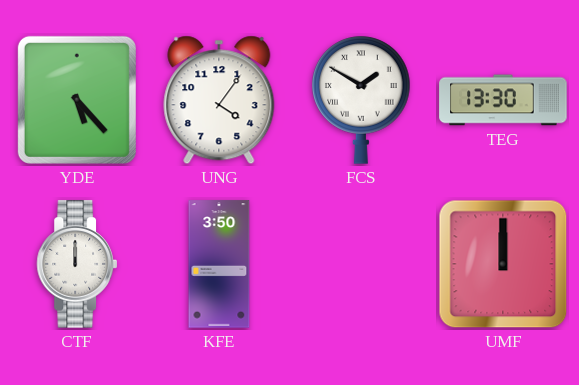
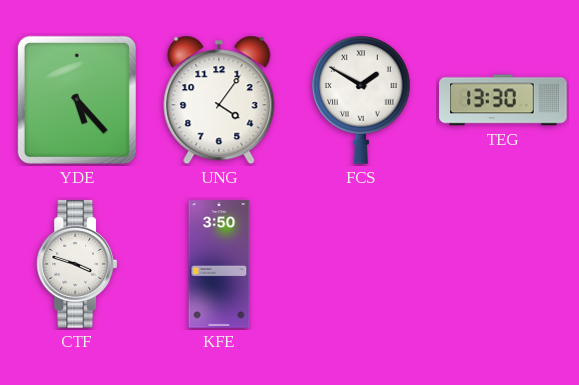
CTF: 12:00 -> 3:48
UMF: 12:00 -> none
